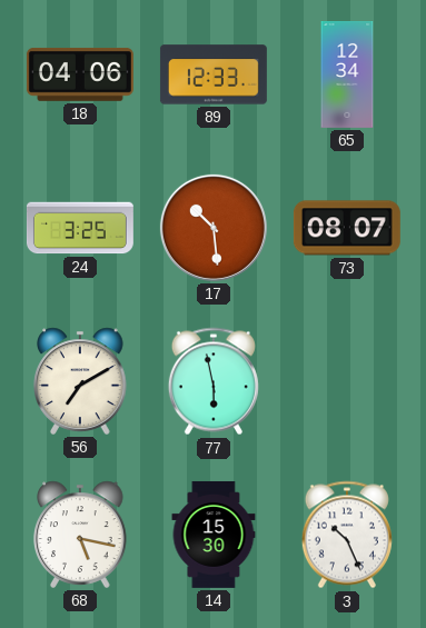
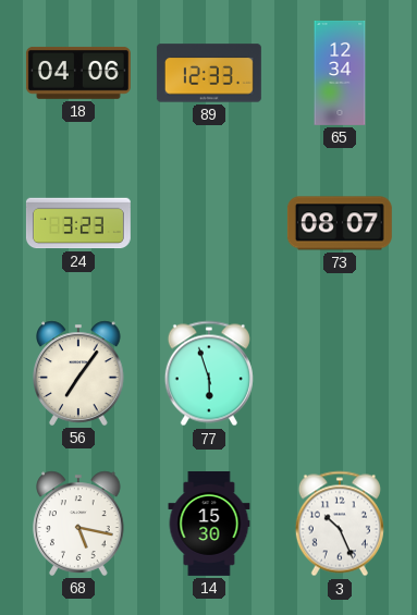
24: 3:25 -> 3:23
17: 10:29 -> none
56: 7:10 -> 7:06
77: 5:58 -> 5:57
